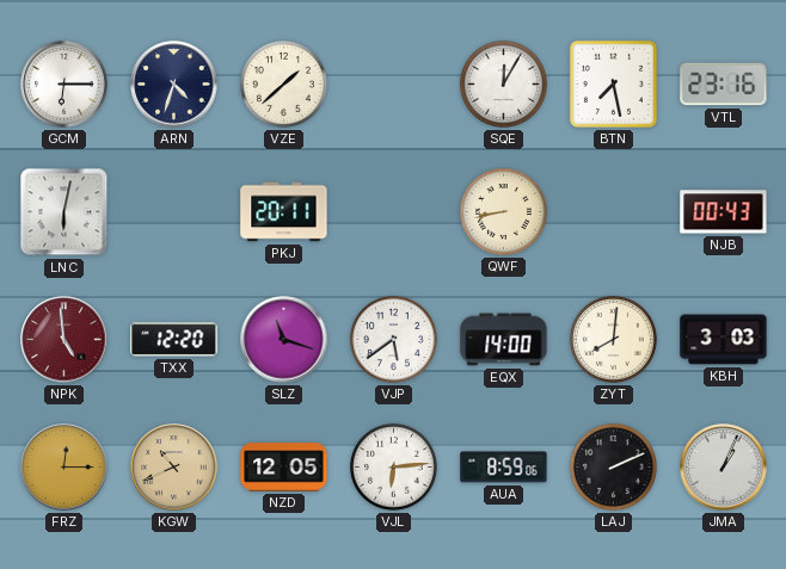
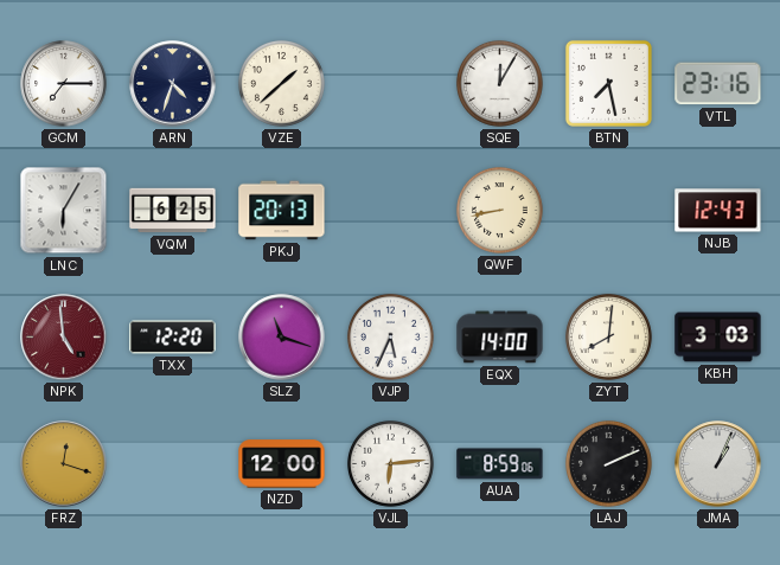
GCM: 6:15 -> 7:15
LNC: 6:02 -> 6:05
VQM: none -> 6:25
PKJ: 20:11 -> 20:13
NJB: 00:43 -> 12:43
VJP: 5:39 -> 5:34
FRZ: 12:15 -> 12:18
KGW: 10:41 -> none
NZD: 12:05 -> 12:00
